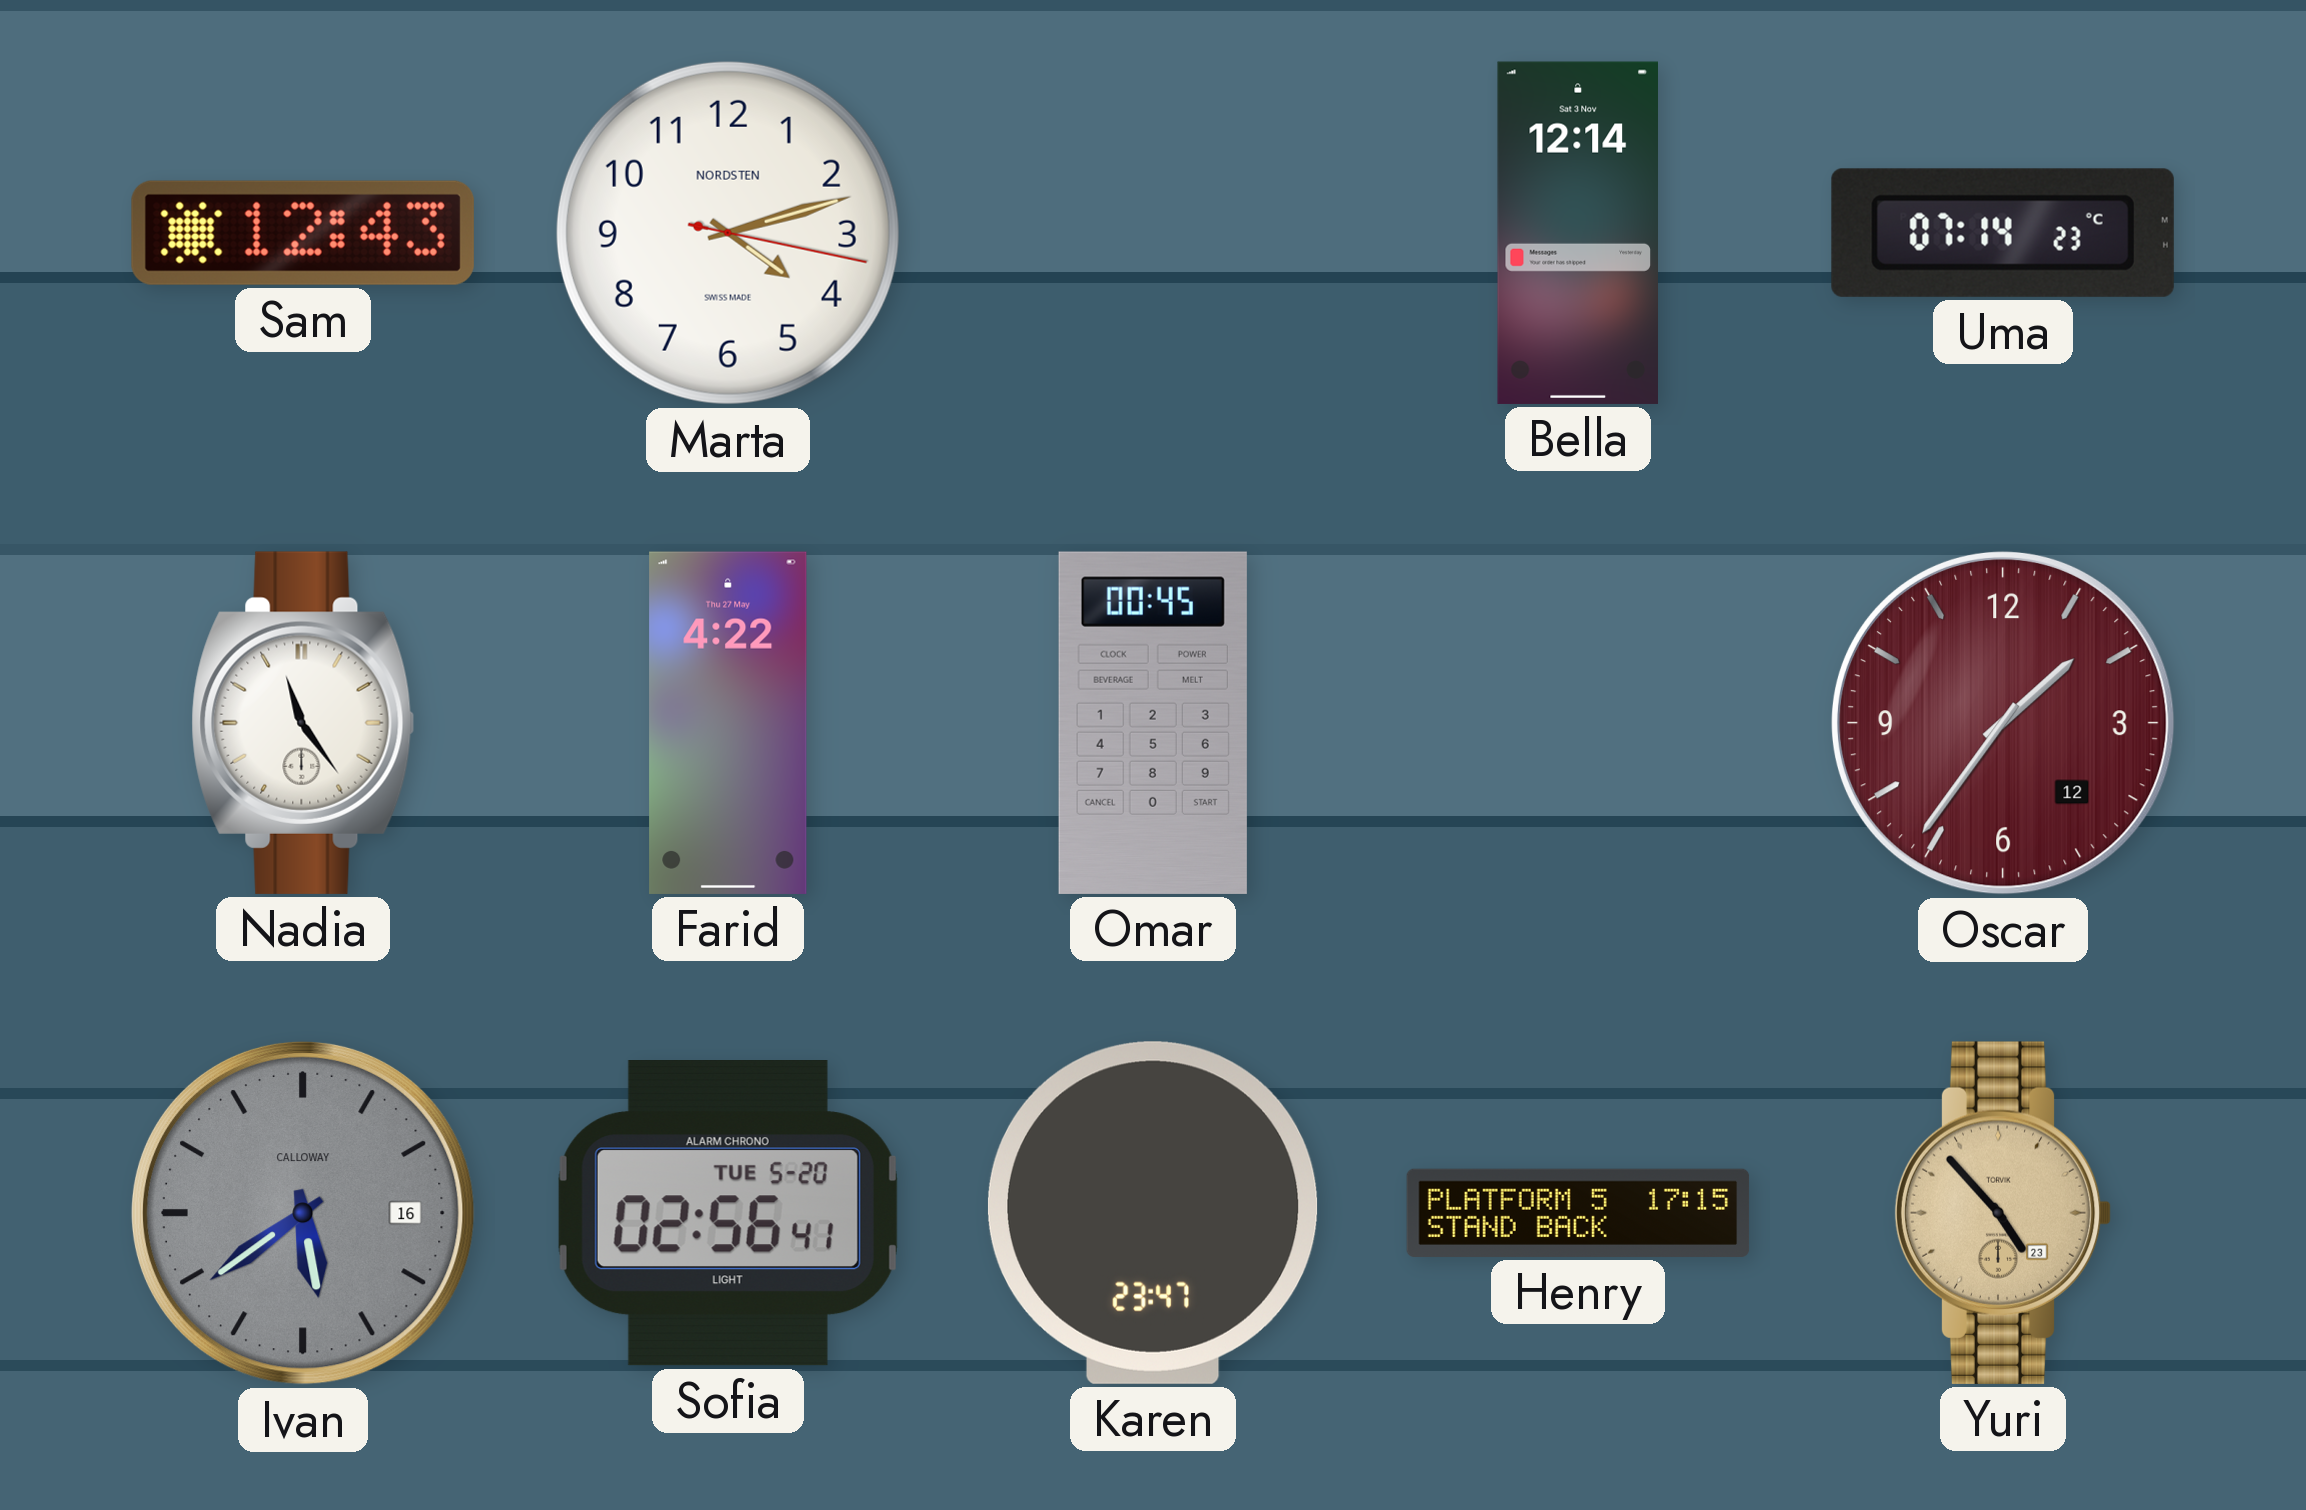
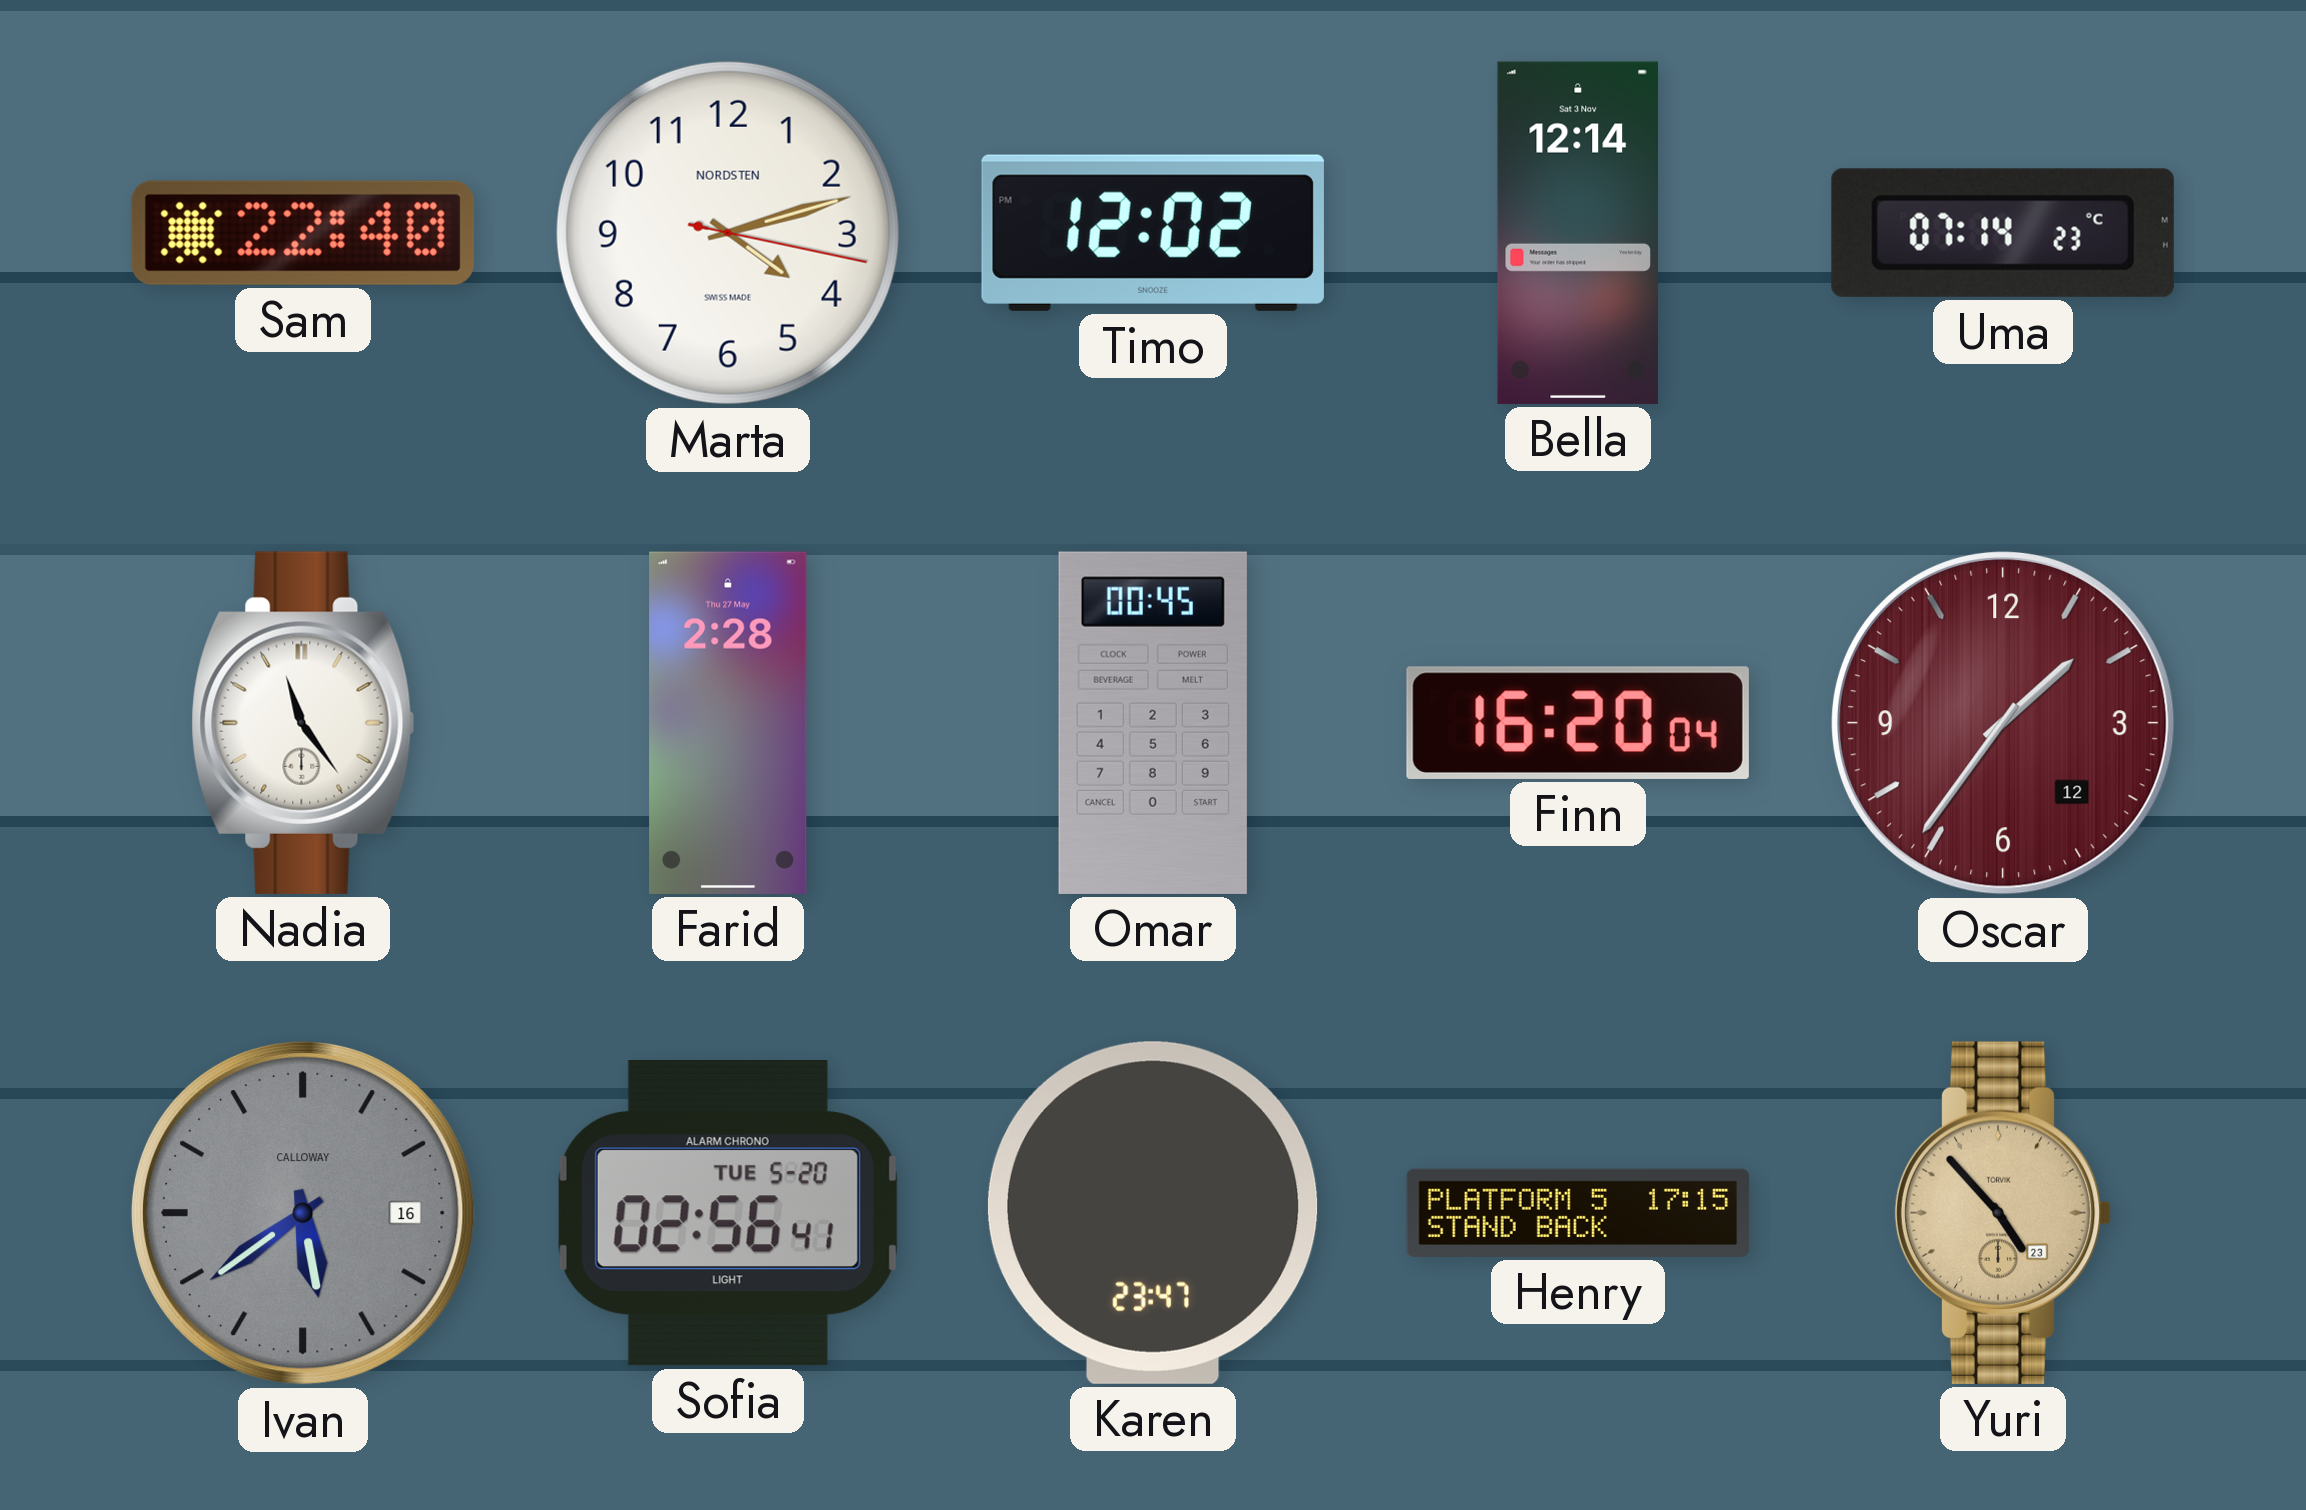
Sam: 12:43 -> 22:40
Timo: none -> 12:02
Farid: 4:22 -> 2:28
Finn: none -> 16:20
